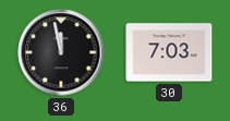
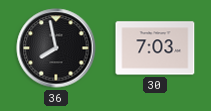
36: 11:58 -> 7:58
